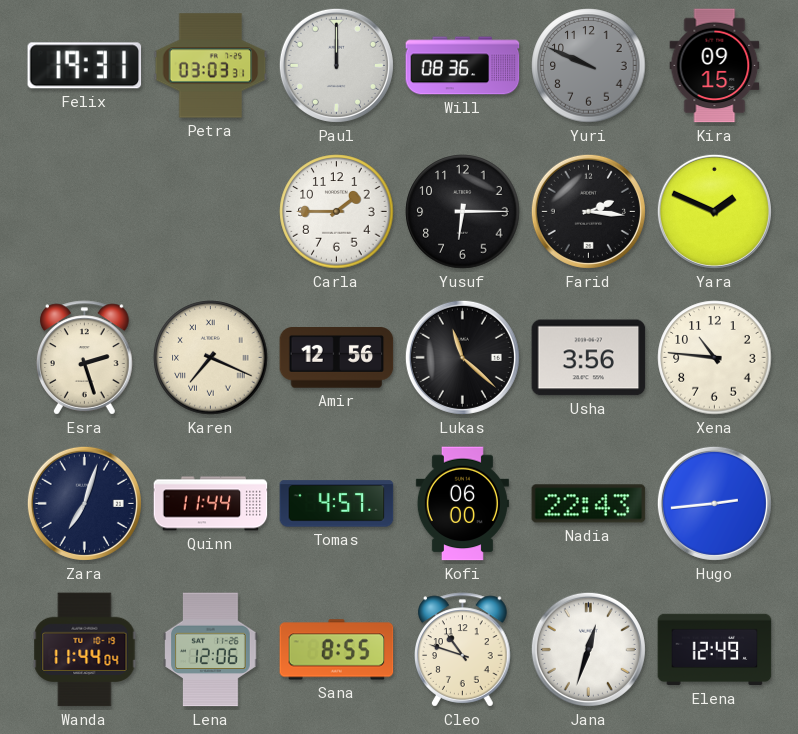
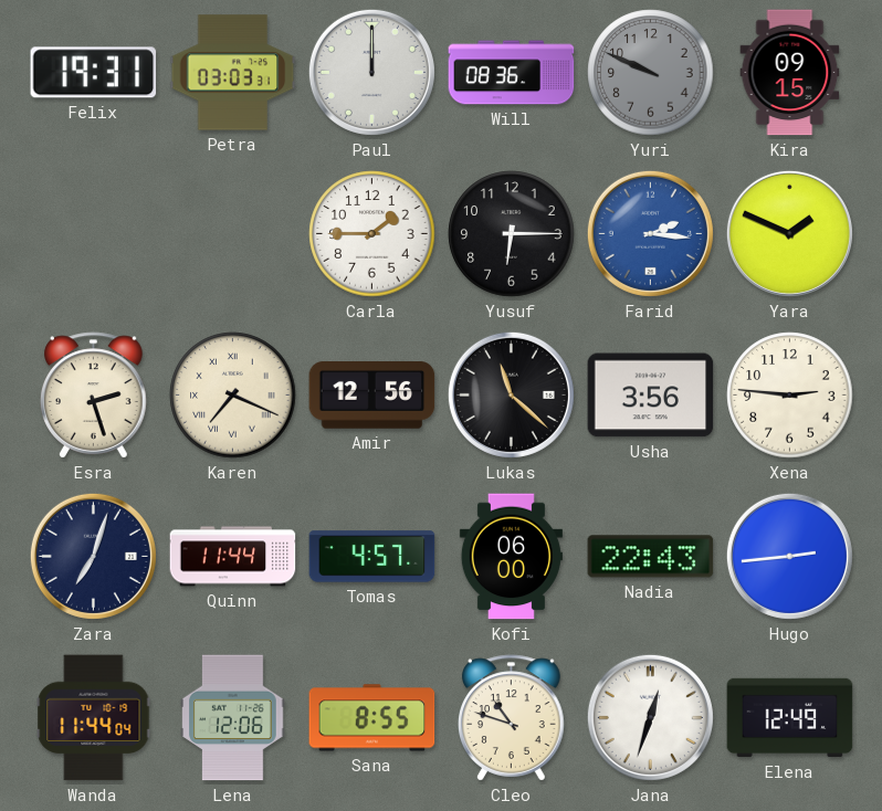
Farid dial: black -> blue
Xena: 10:46 -> 2:46
